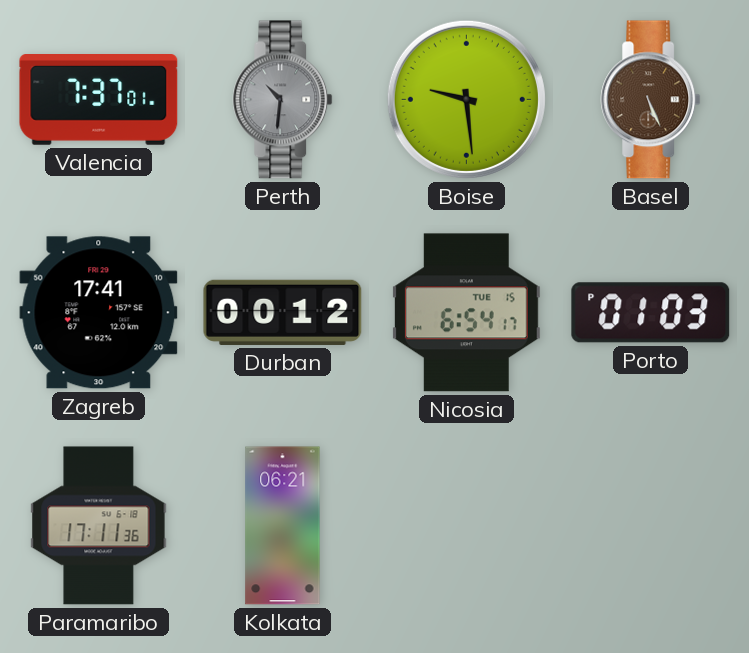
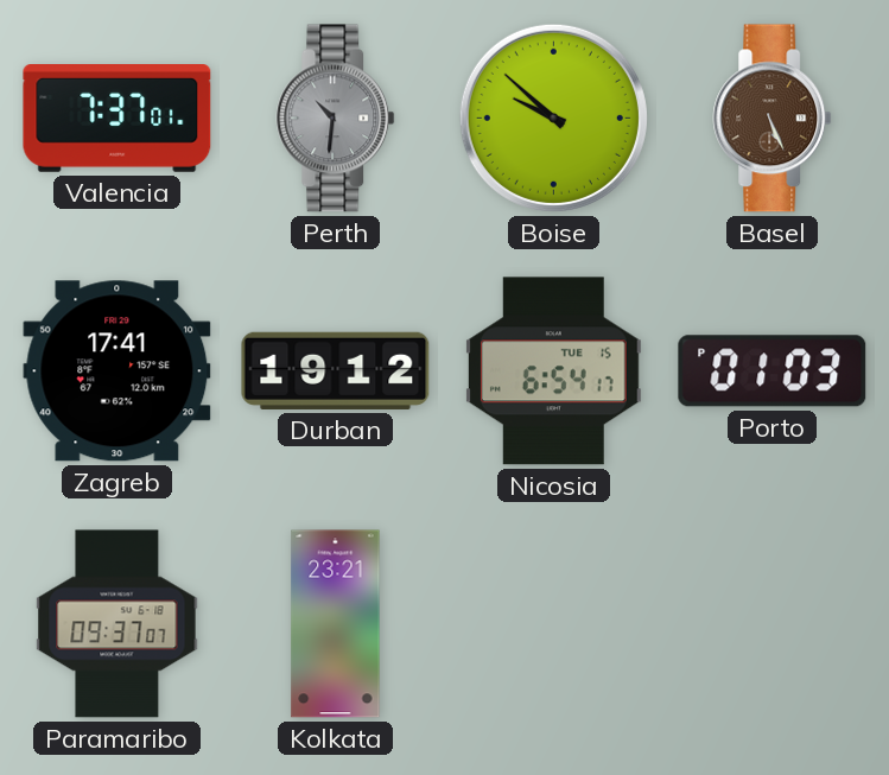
Boise: 9:29 -> 9:52
Durban: 00:12 -> 19:12
Paramaribo: 17:11 -> 09:37
Kolkata: 06:21 -> 23:21
